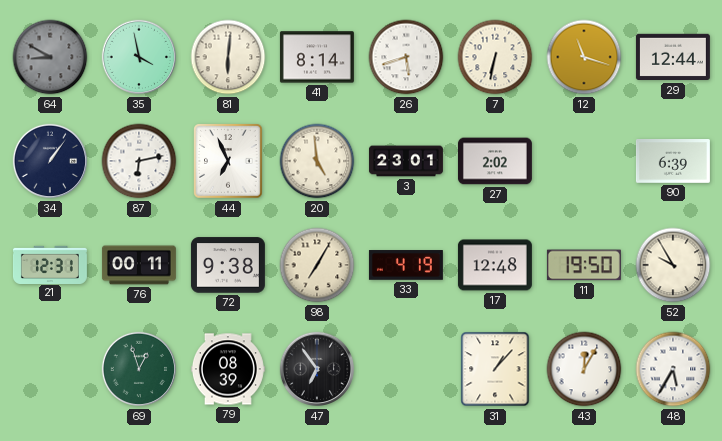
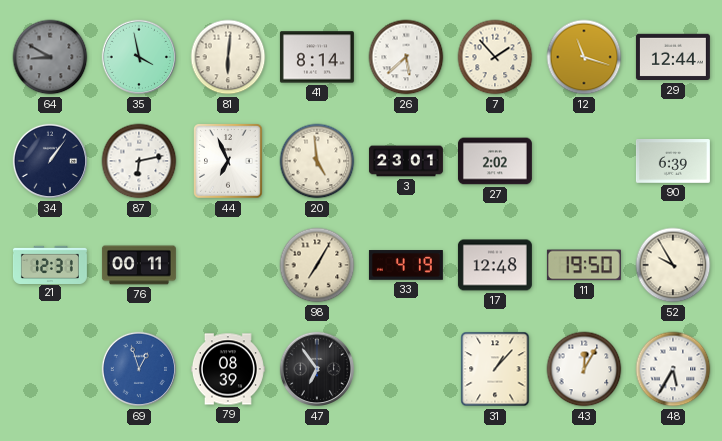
26: 5:42 -> 5:38
7: 6:32 -> 1:53
72: 9:38 -> none
69 dial: green -> blue
